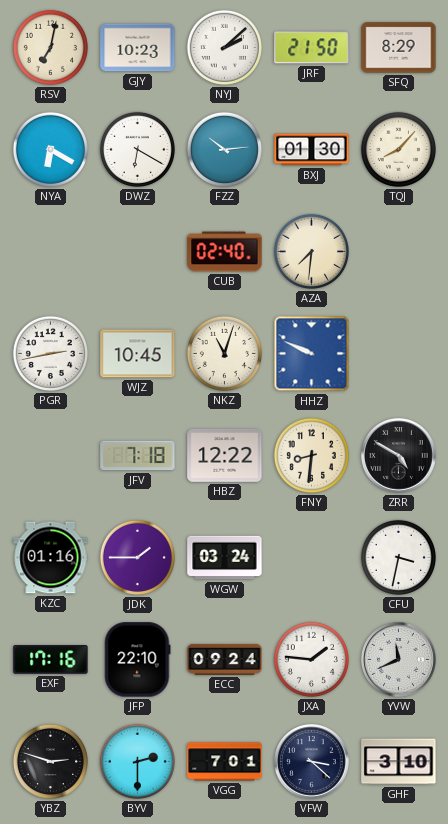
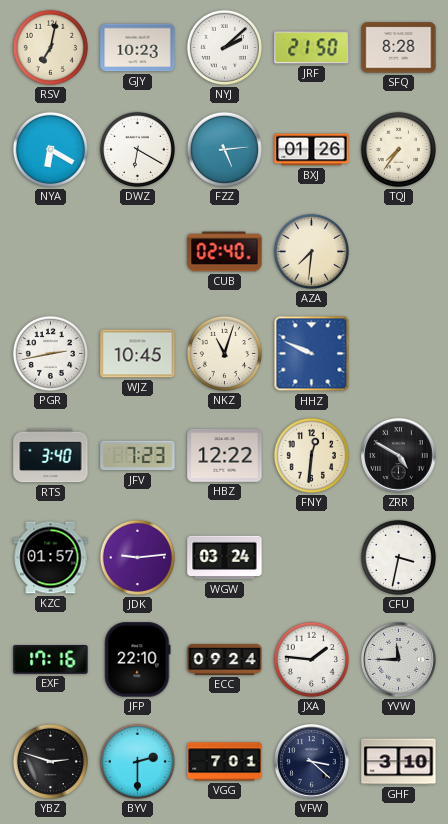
SFQ: 8:29 -> 8:28
FZZ: 10:14 -> 5:14
BXJ: 01:30 -> 01:26
TQJ: 8:07 -> 7:36
RTS: none -> 3:40
JFV: 7:18 -> 7:23
FNY: 8:31 -> 12:31
KZC: 01:16 -> 01:57
JDK: 1:45 -> 9:14
YVW: 11:41 -> 11:45
